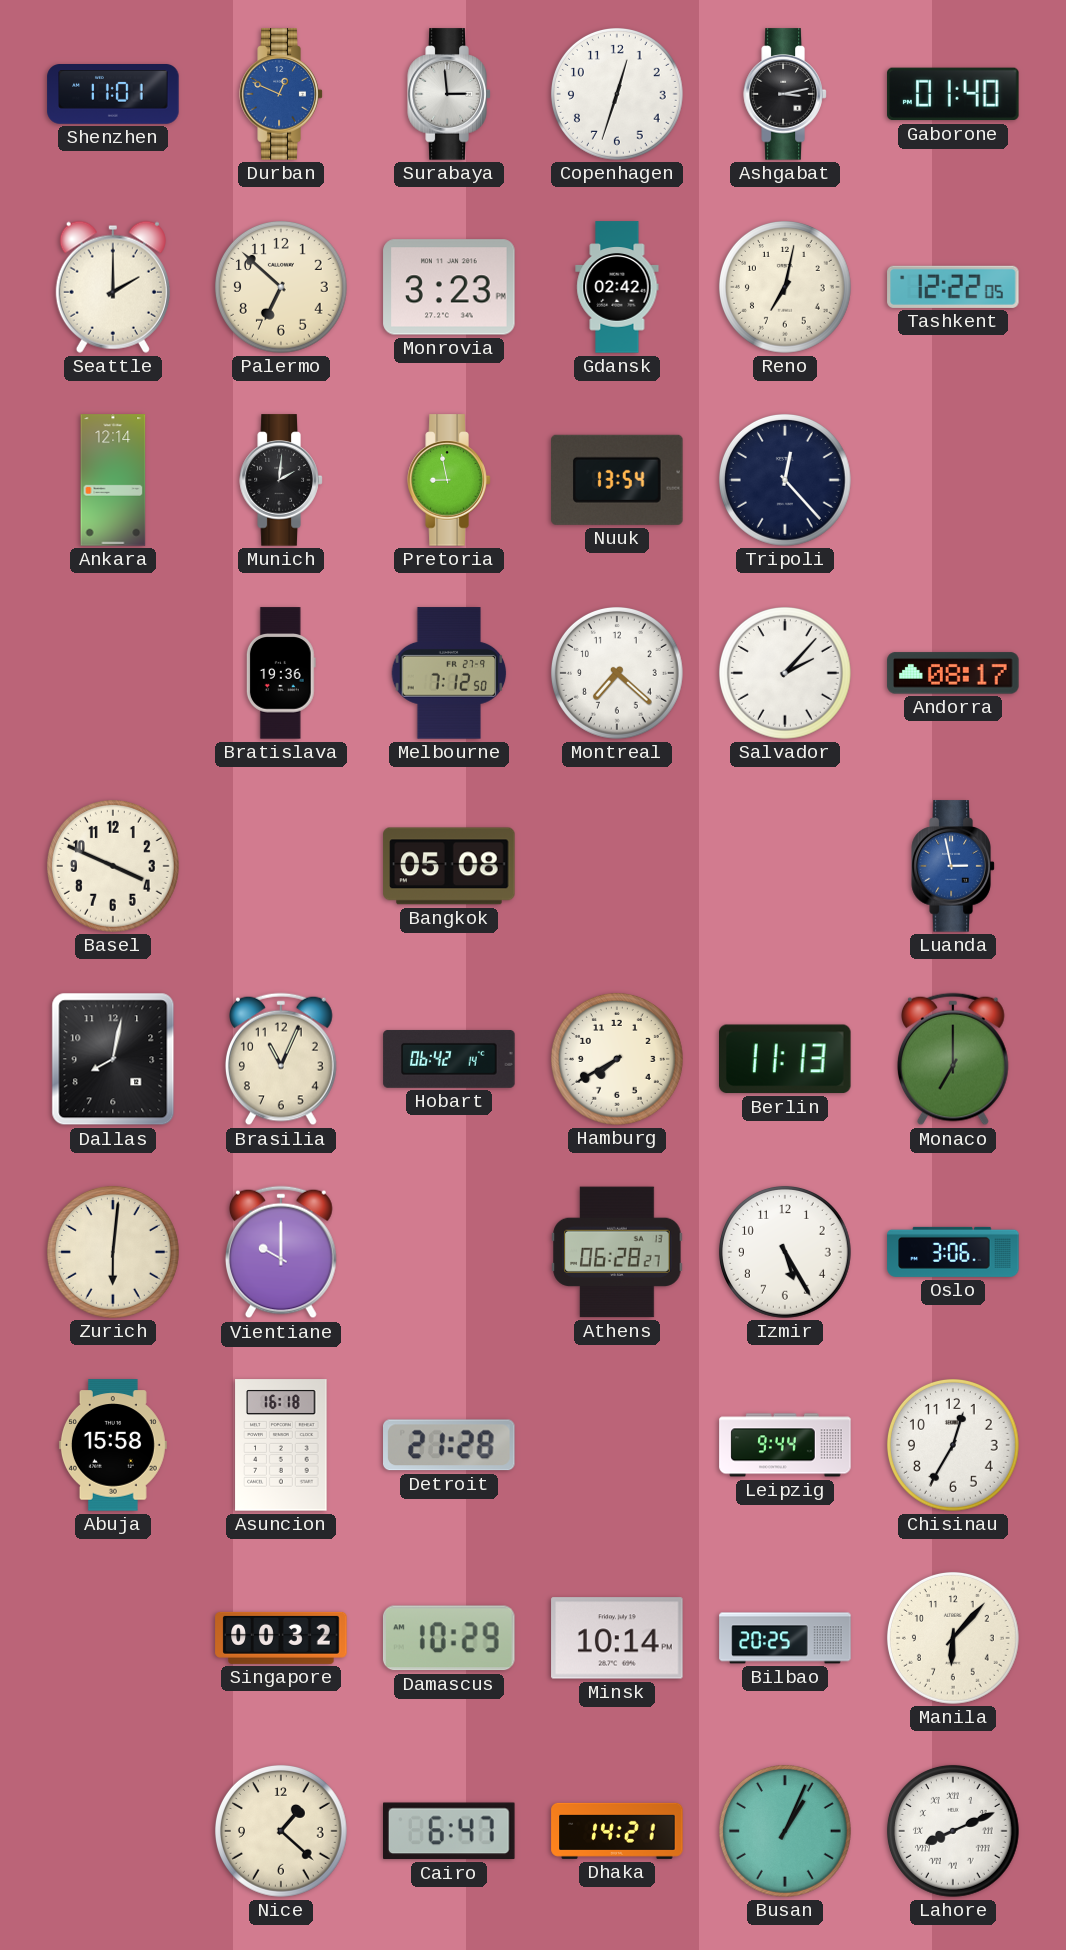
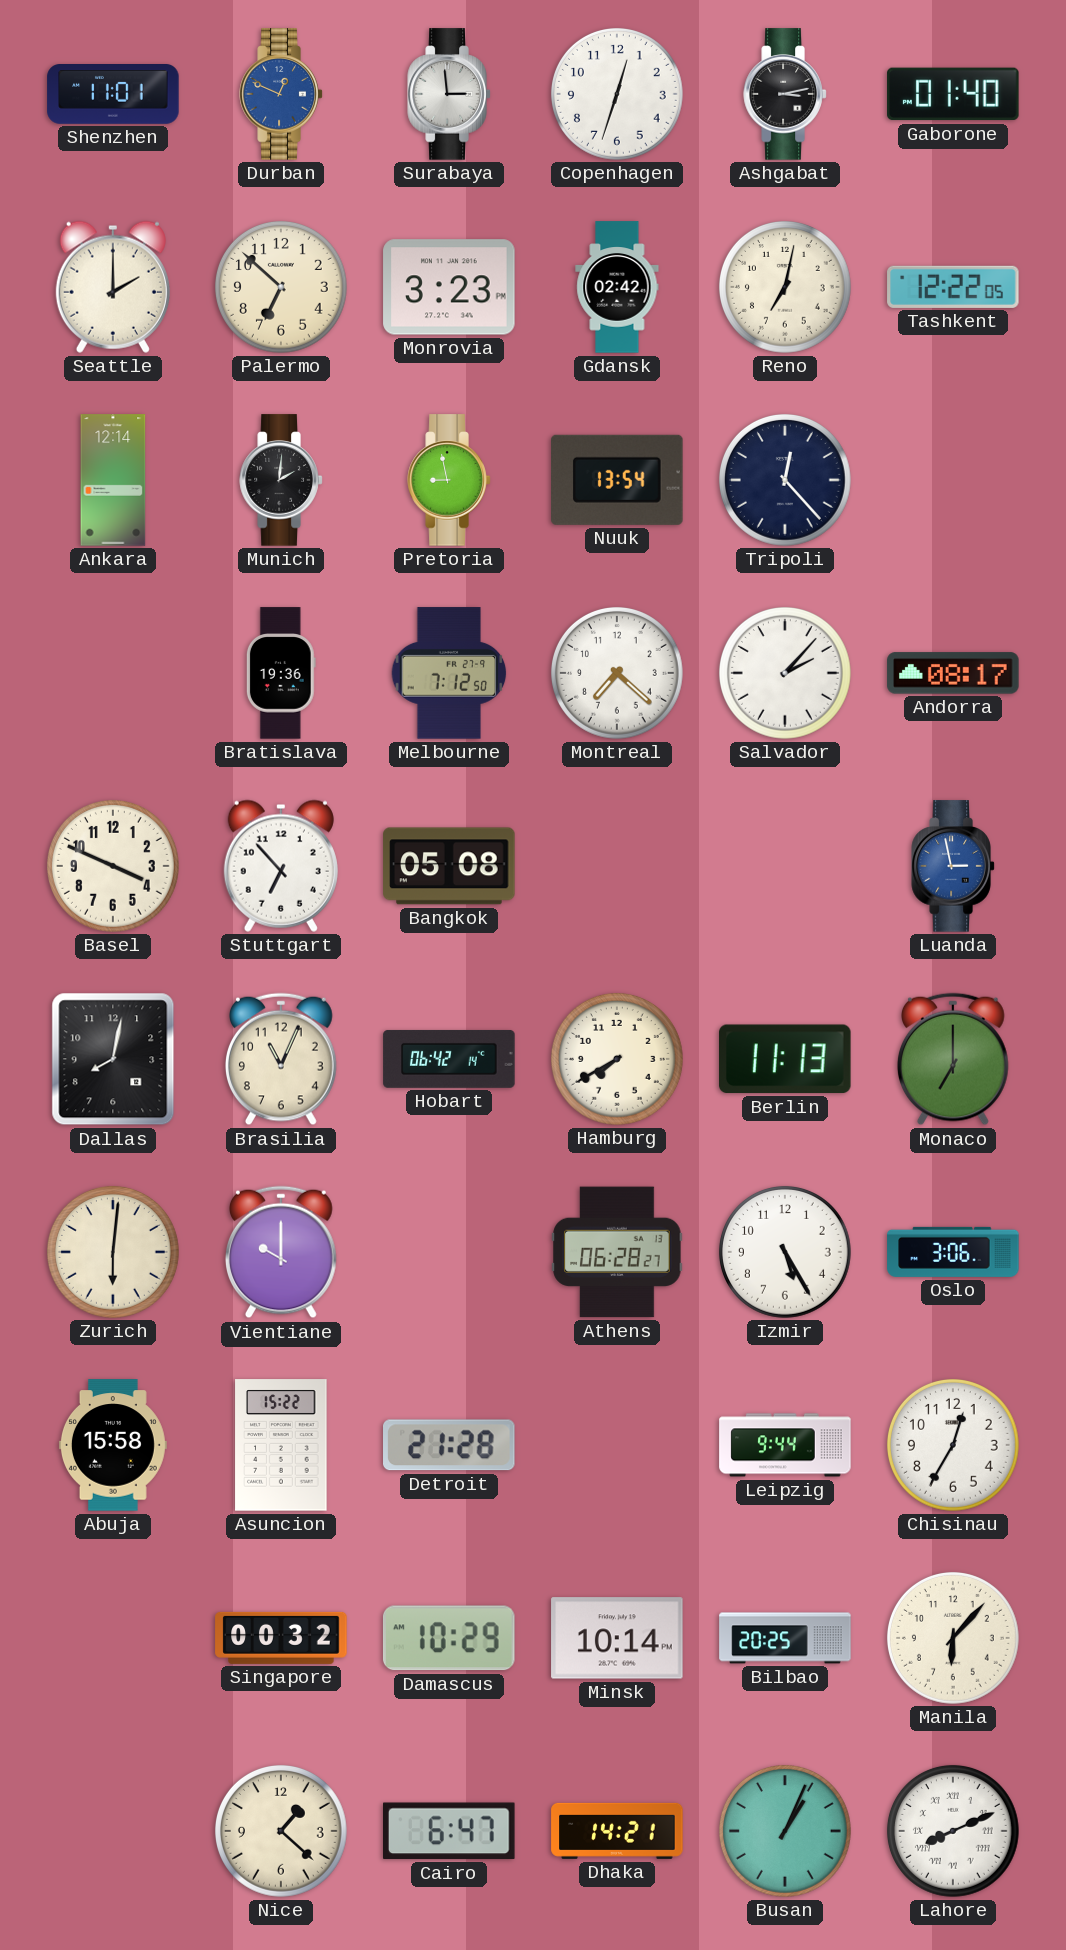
Stuttgart: none -> 6:53
Asuncion: 16:18 -> 15:22
